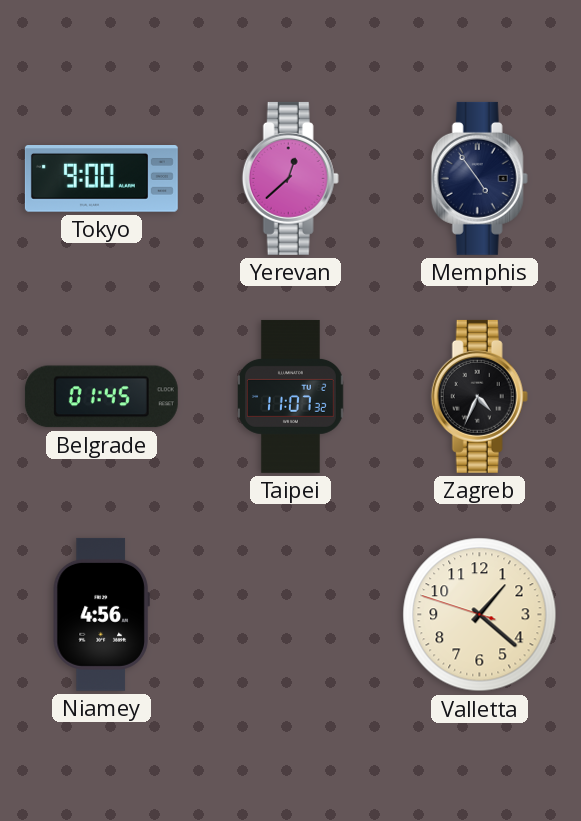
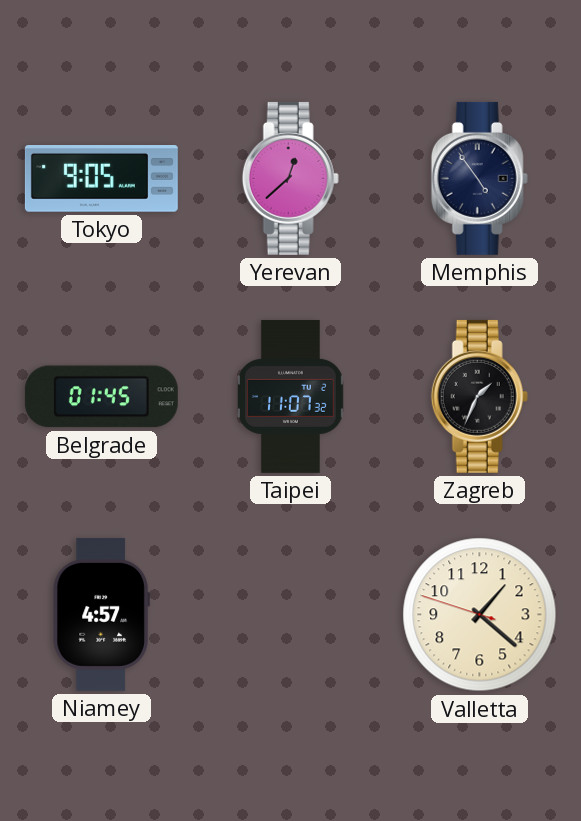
Tokyo: 9:00 -> 9:05
Zagreb: 4:34 -> 1:34
Niamey: 4:56 -> 4:57
